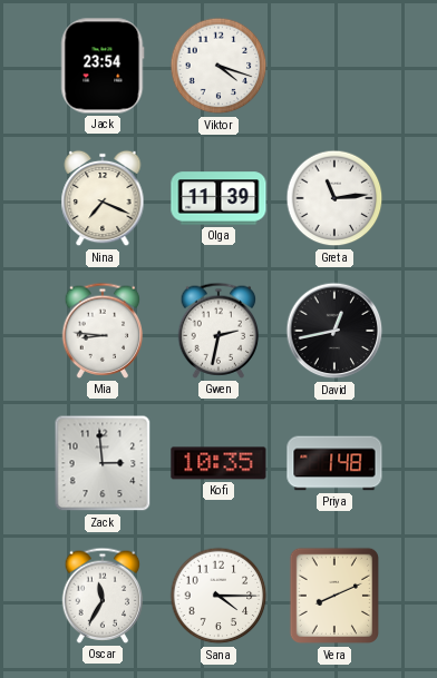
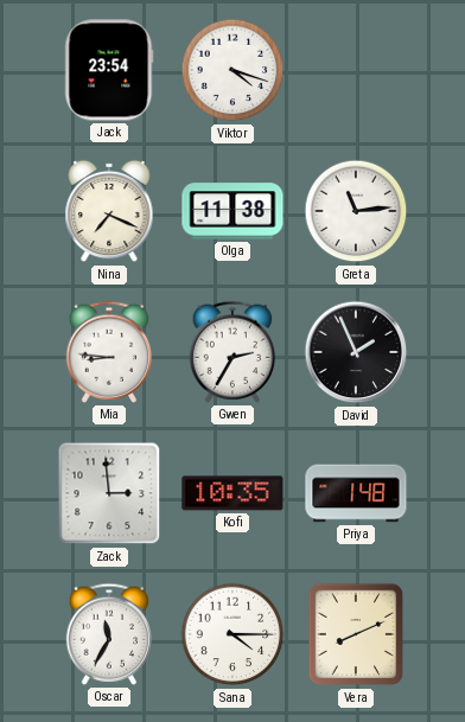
Olga: 11:39 -> 11:38
Gwen: 2:32 -> 2:35
David: 12:43 -> 1:56
